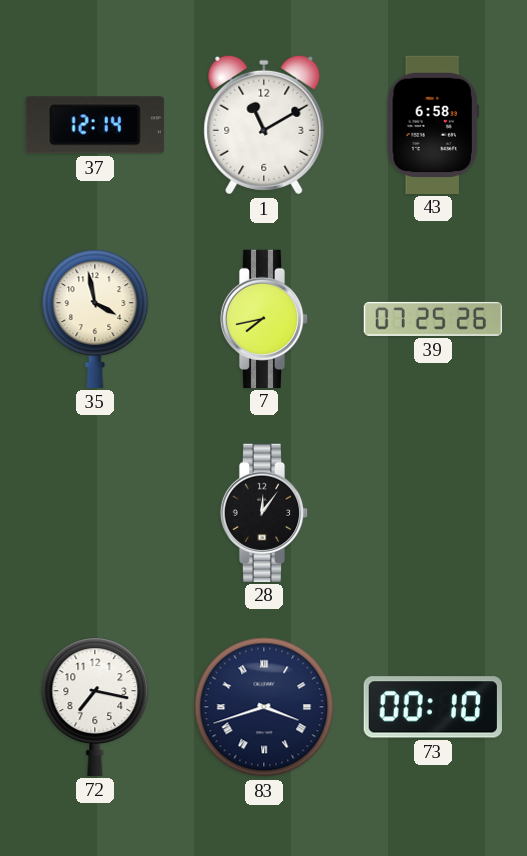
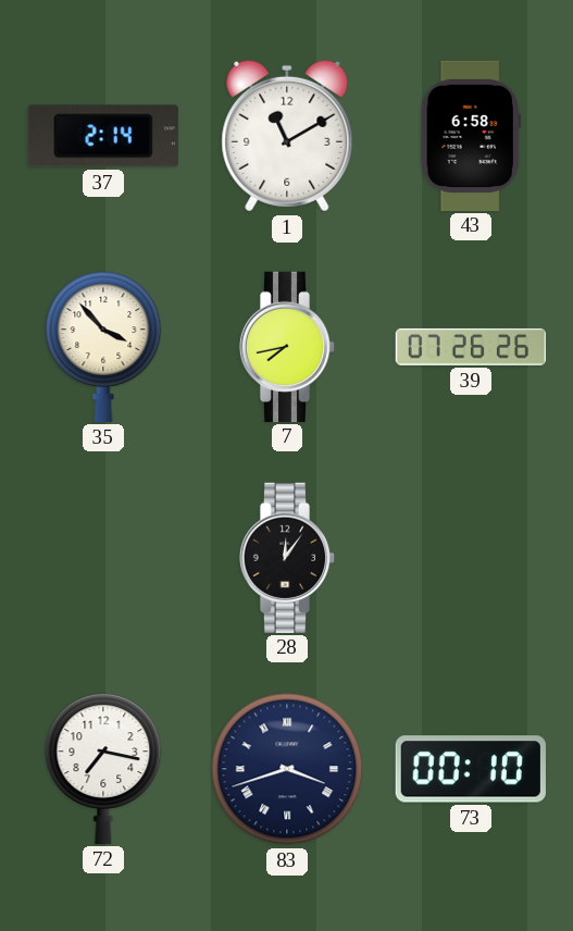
37: 12:14 -> 2:14
35: 3:58 -> 3:53
39: 07:25 -> 07:26
